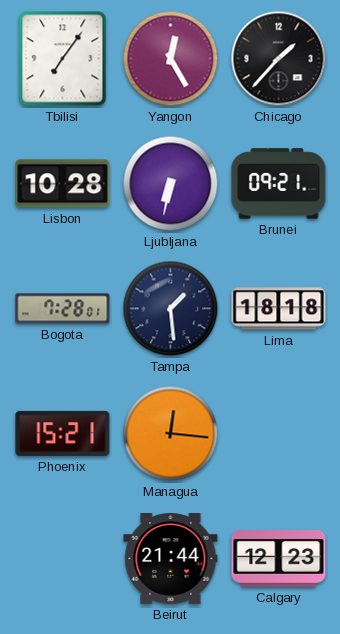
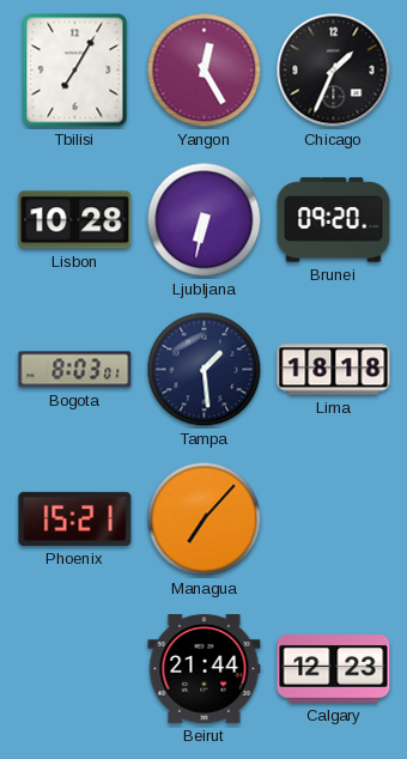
Tbilisi: 7:06 -> 7:05
Chicago: 1:37 -> 1:34
Brunei: 09:21 -> 09:20
Bogota: 7:28 -> 8:03
Managua: 12:16 -> 7:07
